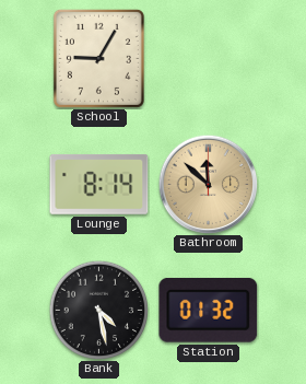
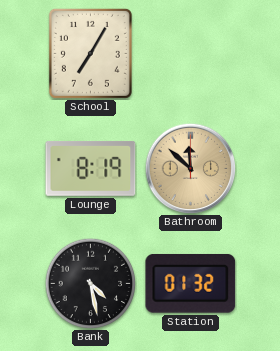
School: 9:05 -> 7:05
Lounge: 8:14 -> 8:19
